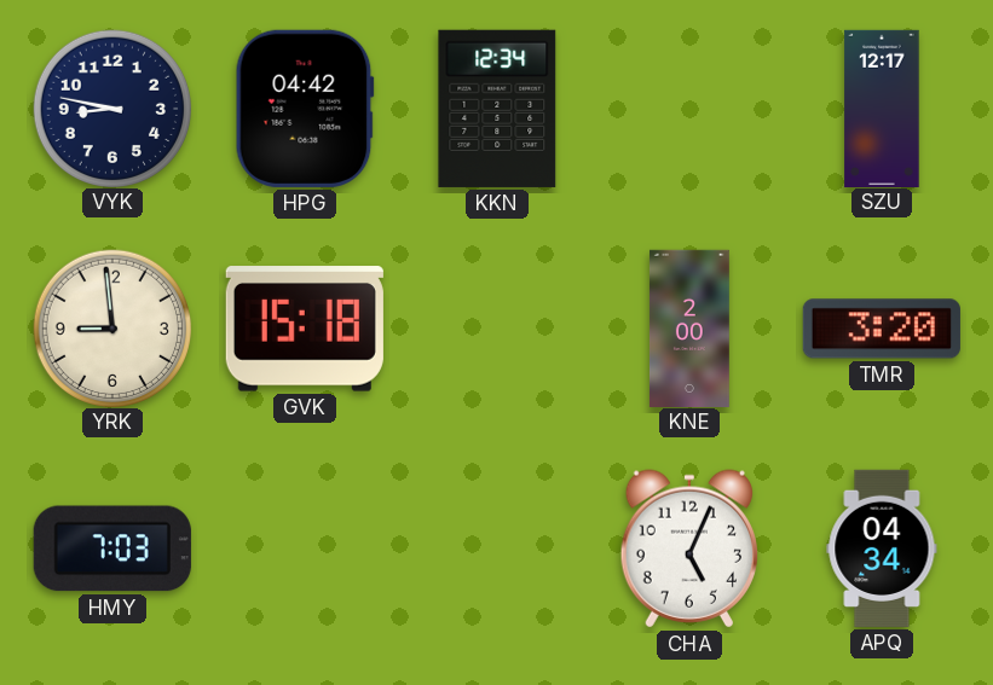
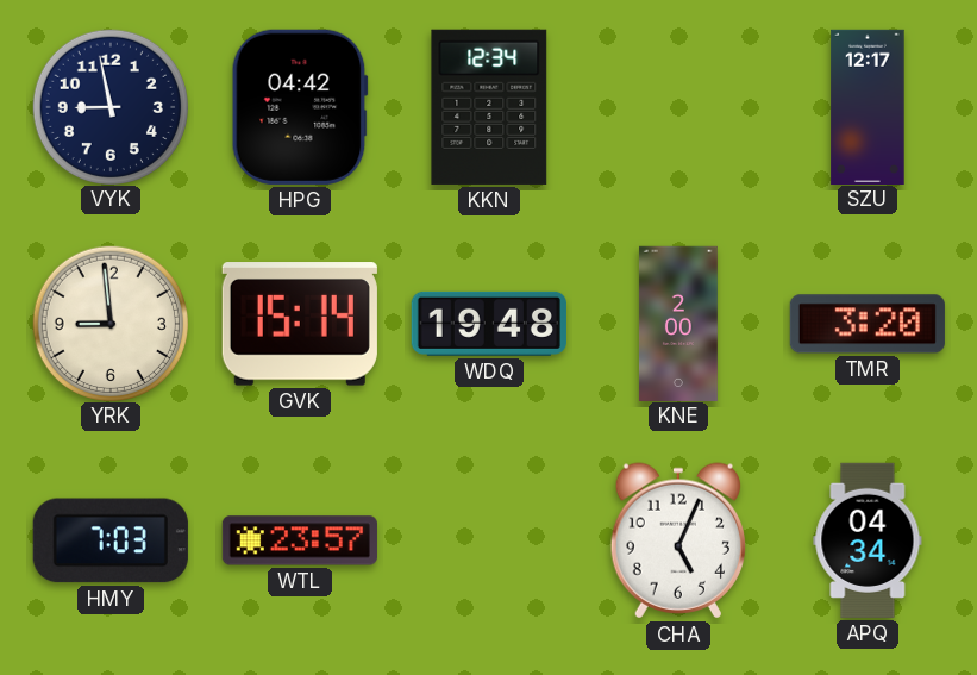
VYK: 8:47 -> 8:58
GVK: 15:18 -> 15:14
WDQ: none -> 19:48
WTL: none -> 23:57
